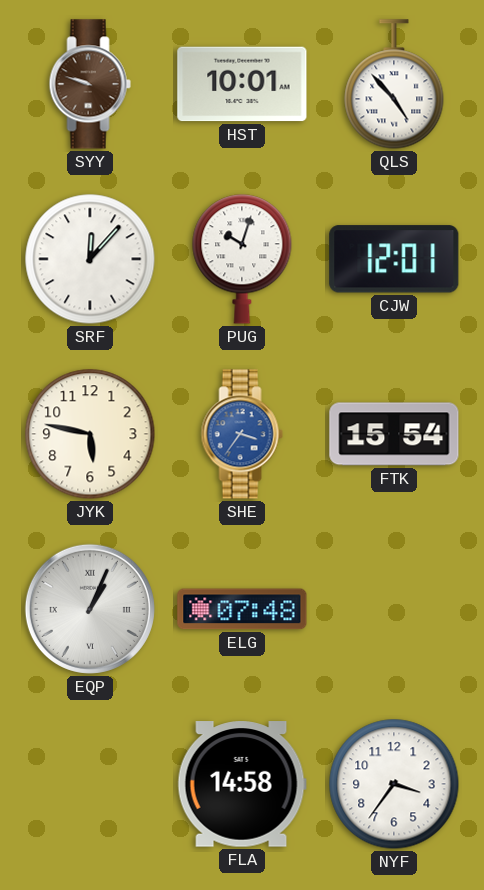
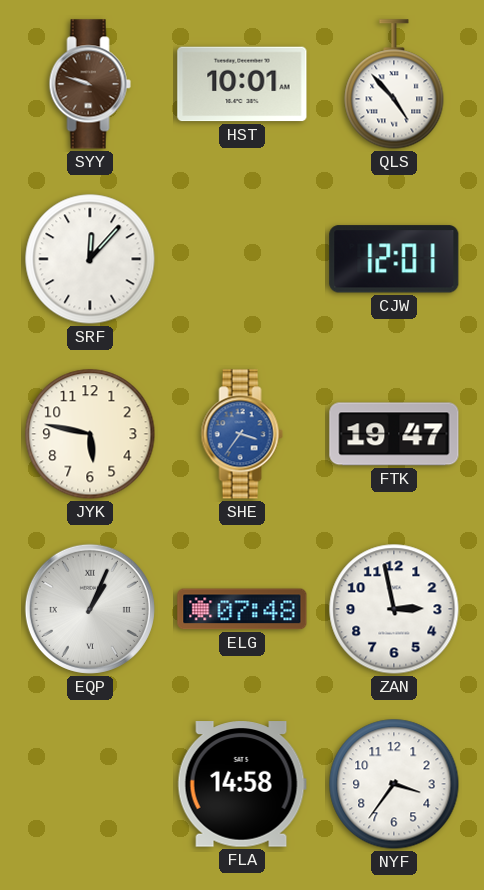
PUG: 10:03 -> none
FTK: 15:54 -> 19:47
ZAN: none -> 2:58
